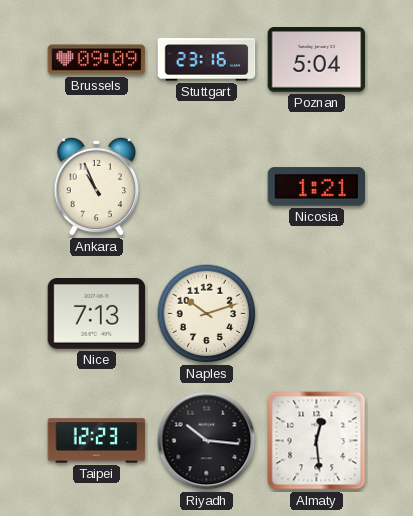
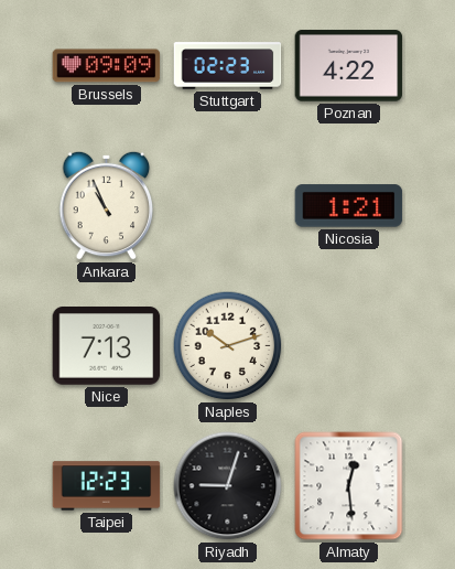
Stuttgart: 23:16 -> 02:23
Poznan: 5:04 -> 4:22
Riyadh: 10:16 -> 9:03
